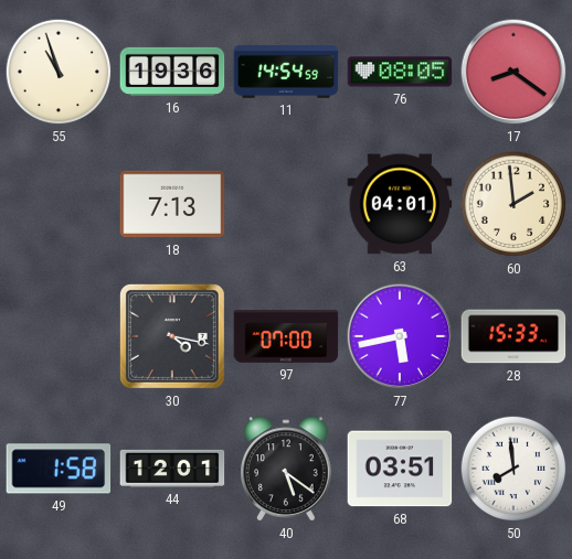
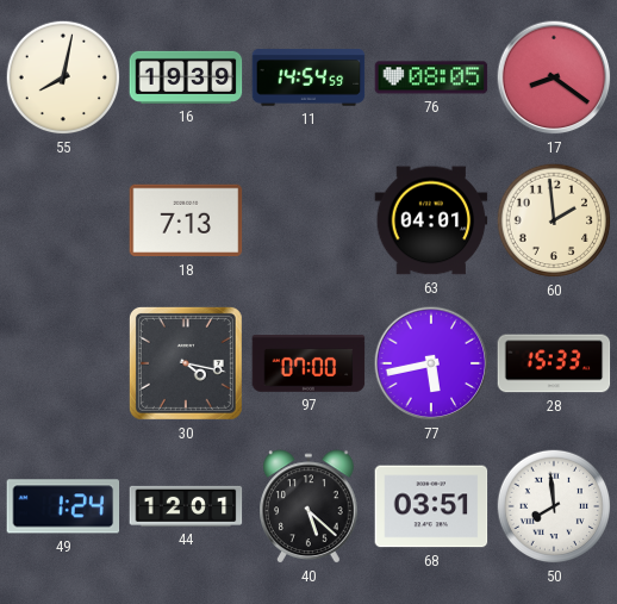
55: 10:57 -> 8:02
16: 19:36 -> 19:39
49: 1:58 -> 1:24
40: 5:21 -> 5:22
